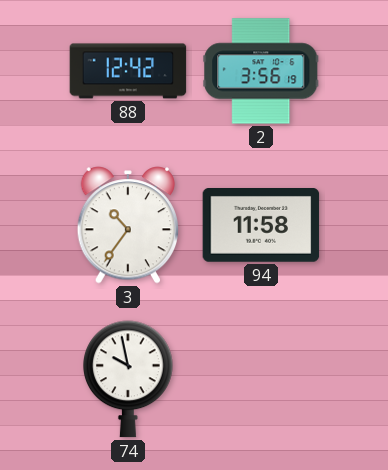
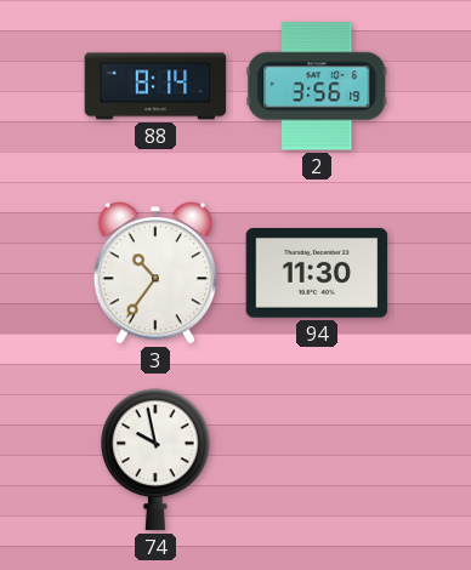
88: 12:42 -> 8:14
94: 11:58 -> 11:30
